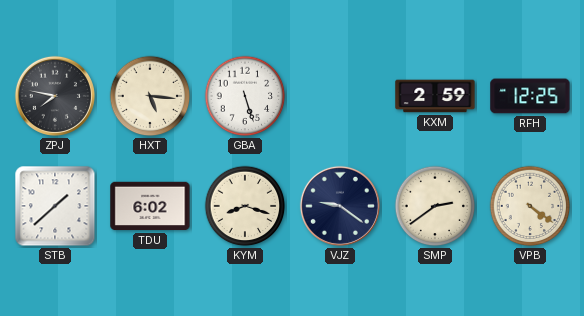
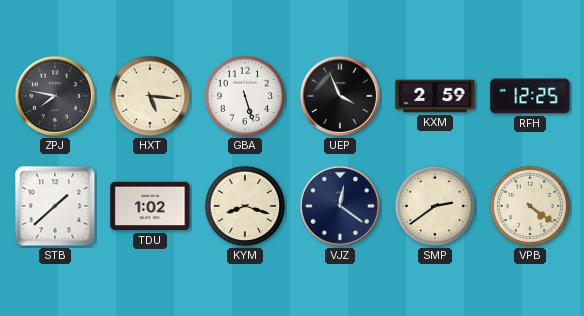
UEP: none -> 3:56
TDU: 6:02 -> 1:02
VJZ: 9:21 -> 12:21
